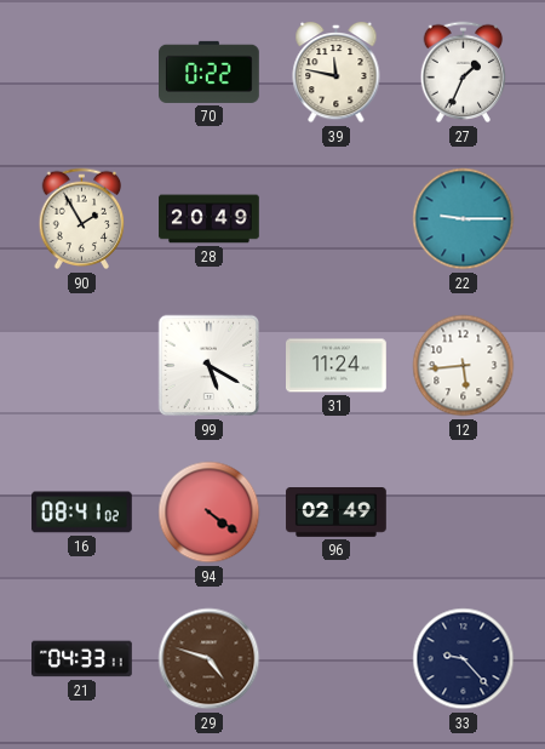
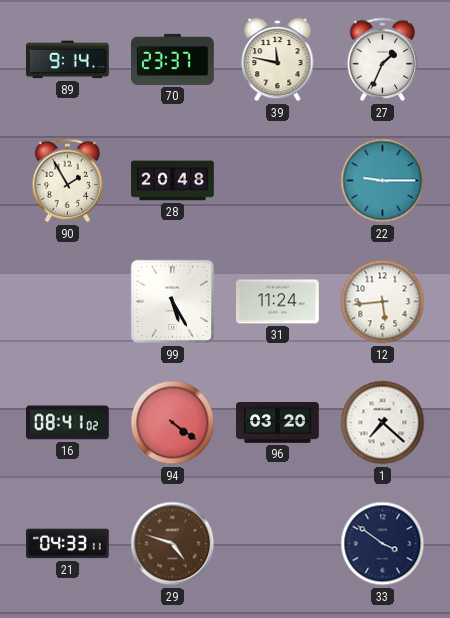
89: none -> 9:14
70: 0:22 -> 23:37
28: 20:49 -> 20:48
99: 5:20 -> 5:25
96: 02:49 -> 03:20
1: none -> 7:22
33: 9:23 -> 3:51
